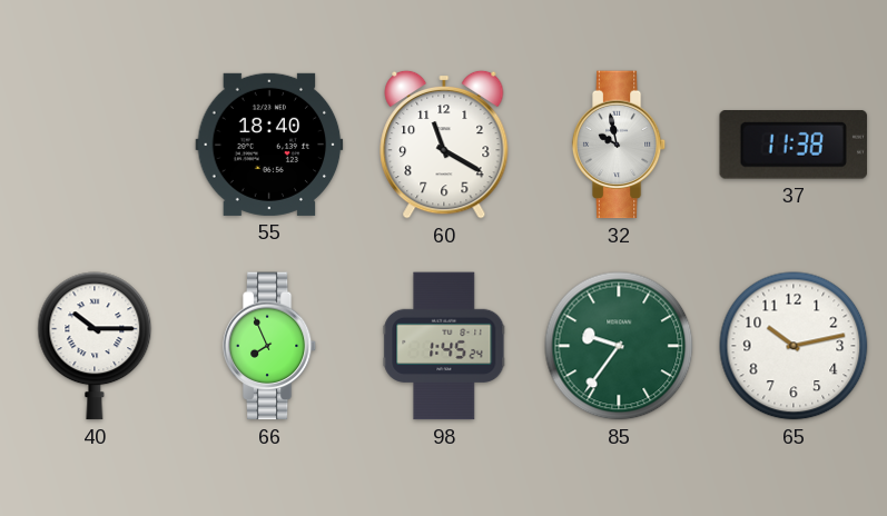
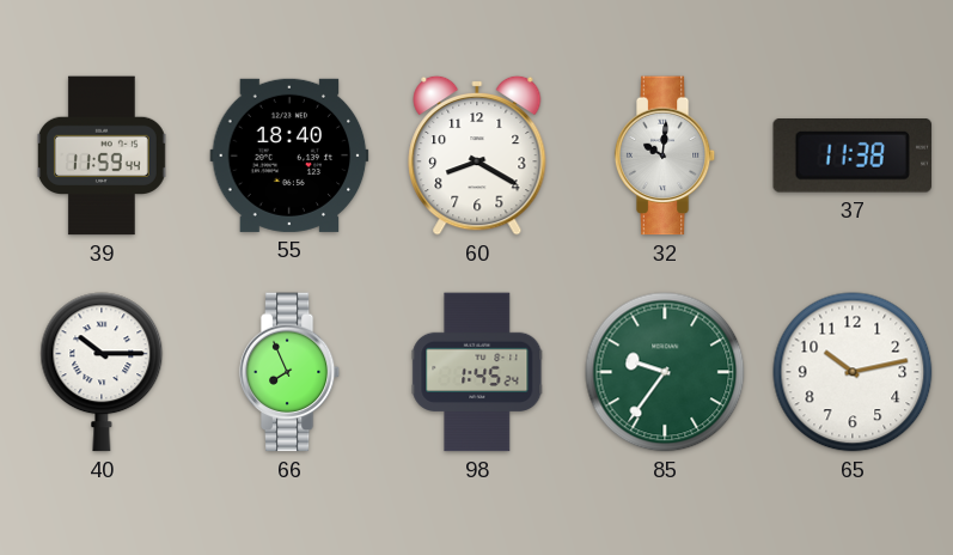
39: none -> 11:59
60: 11:20 -> 8:20
32: 9:58 -> 10:01
